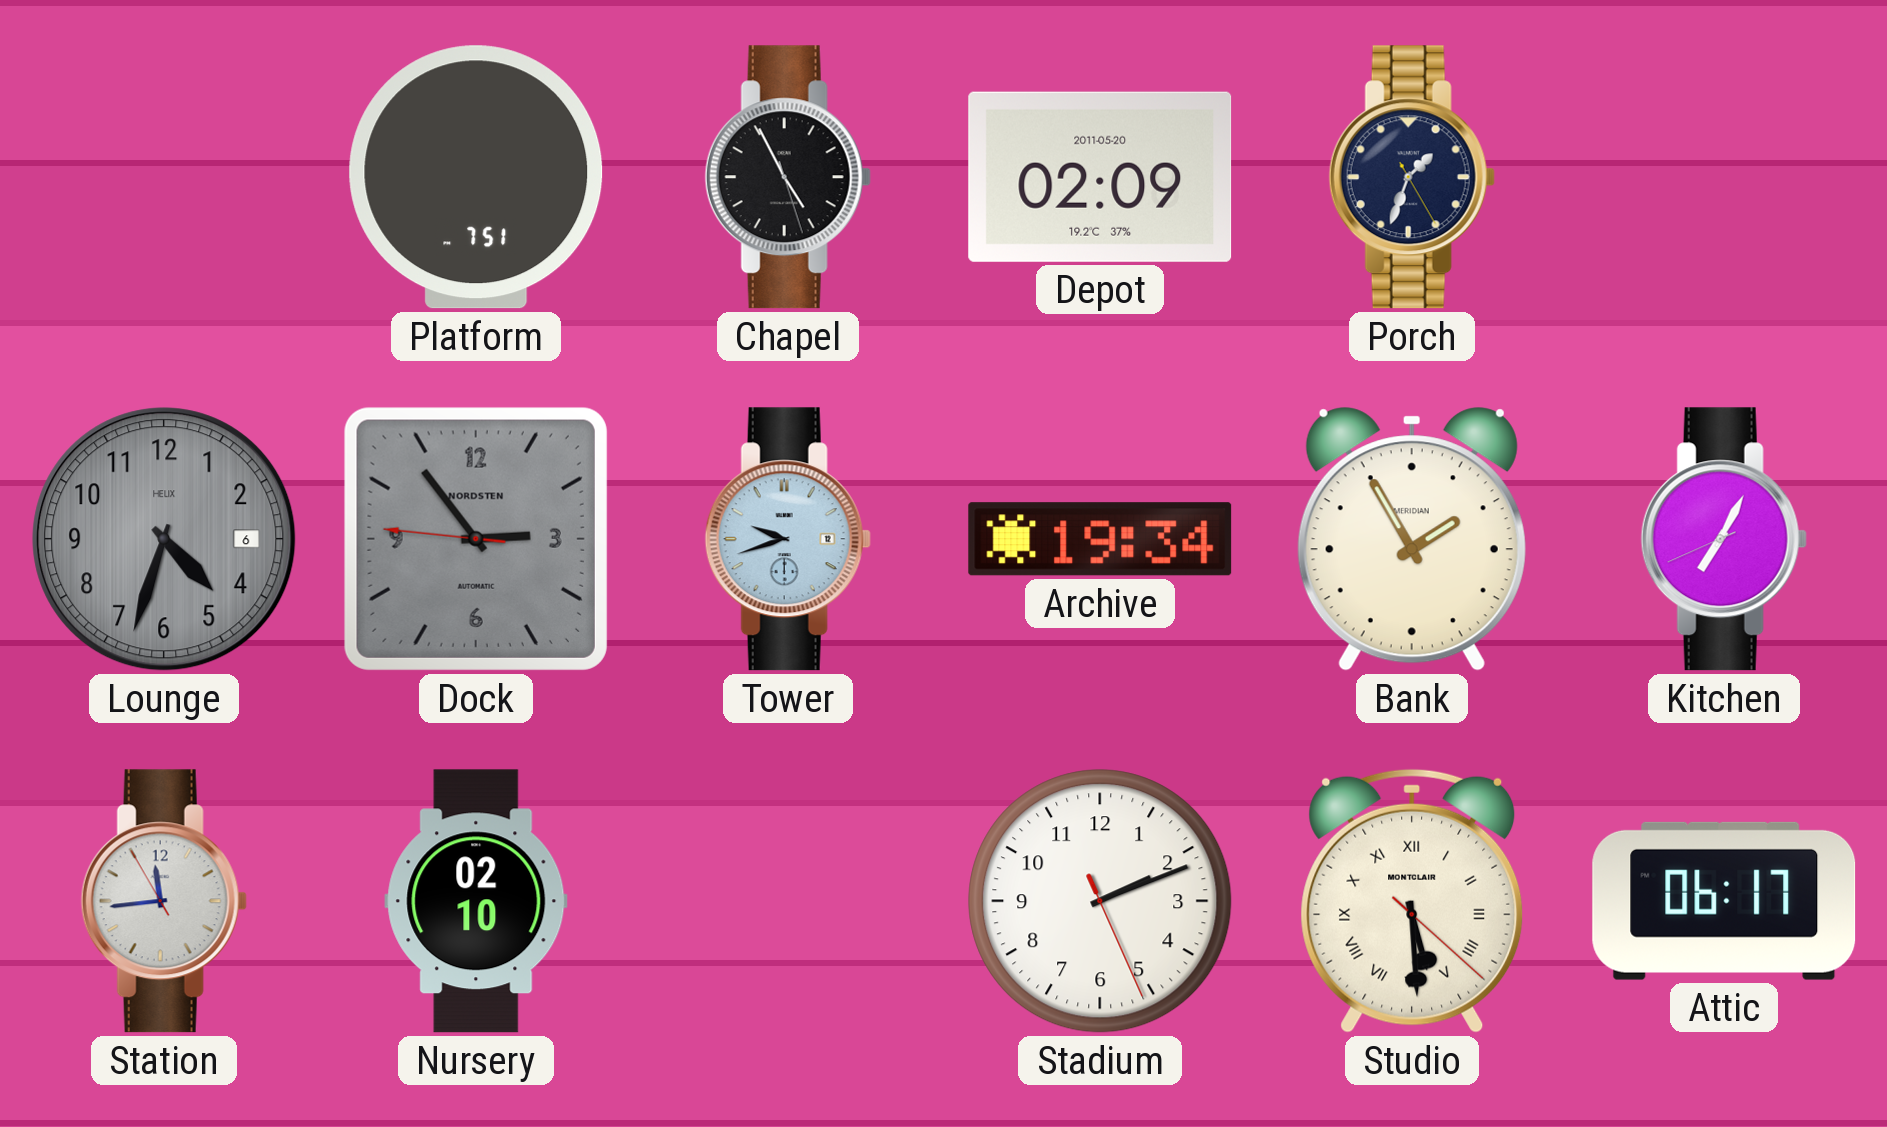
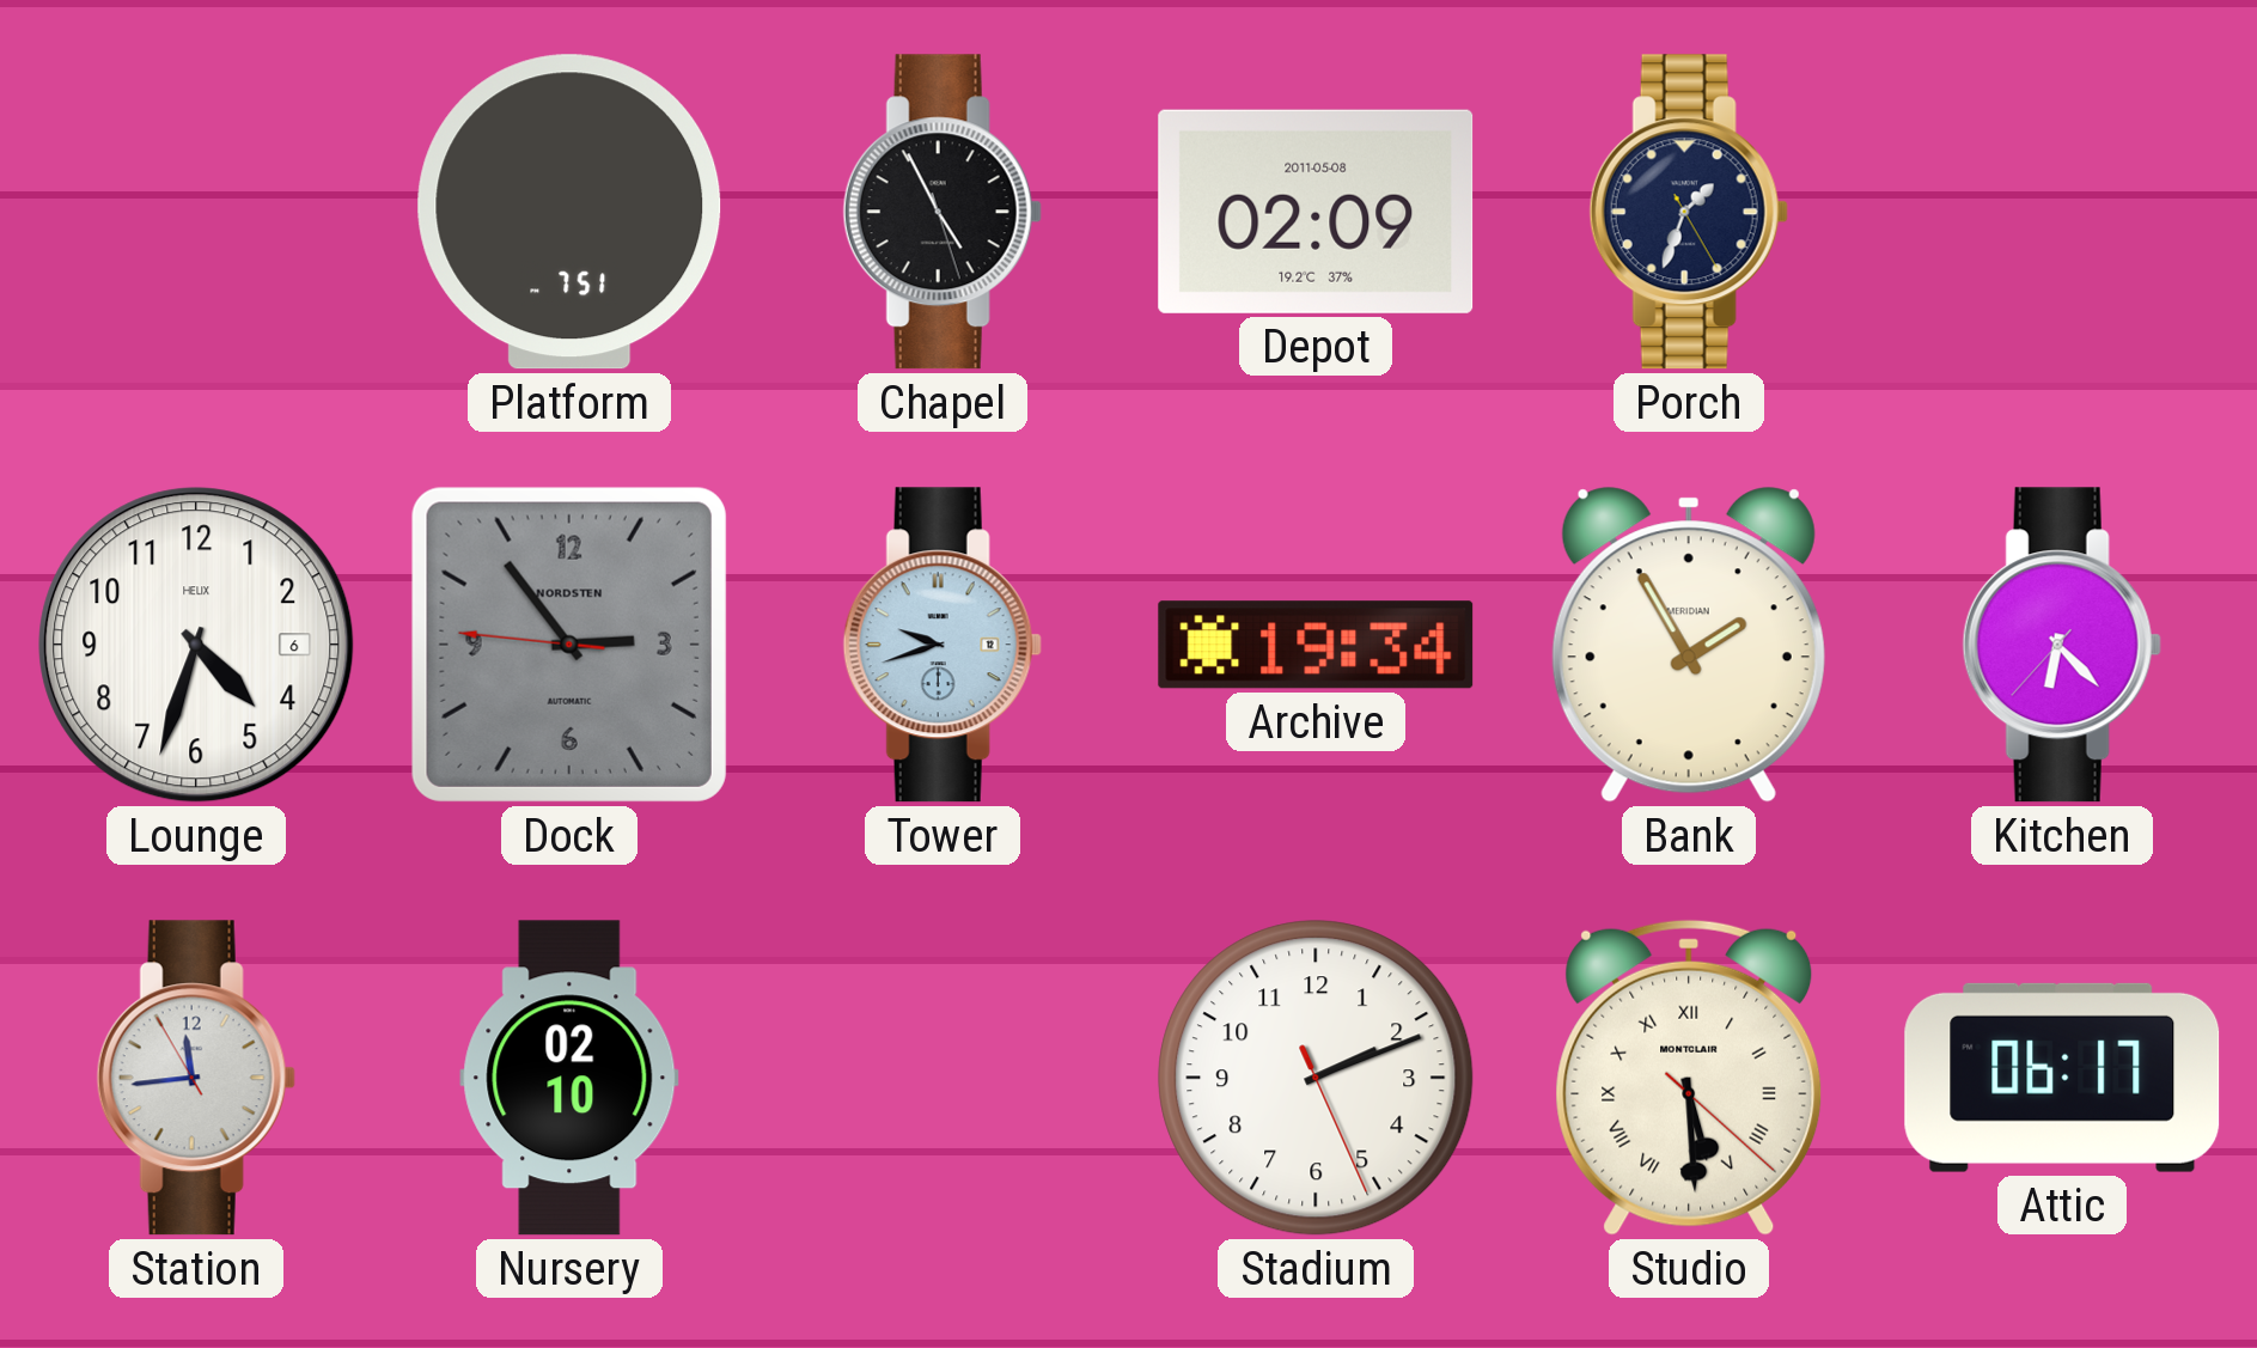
Depot date: 2011-05-20 -> 2011-05-08
Lounge dial: grey -> white
Kitchen: 7:04 -> 6:22
